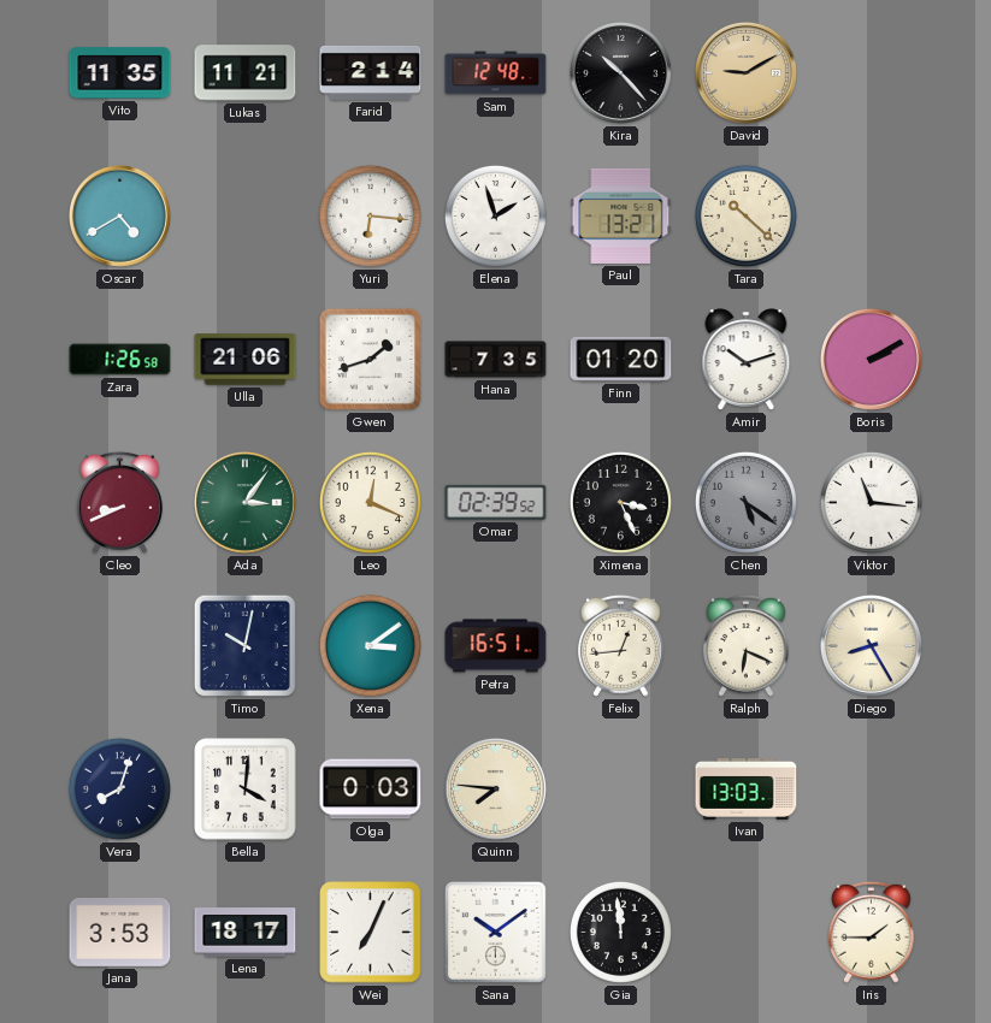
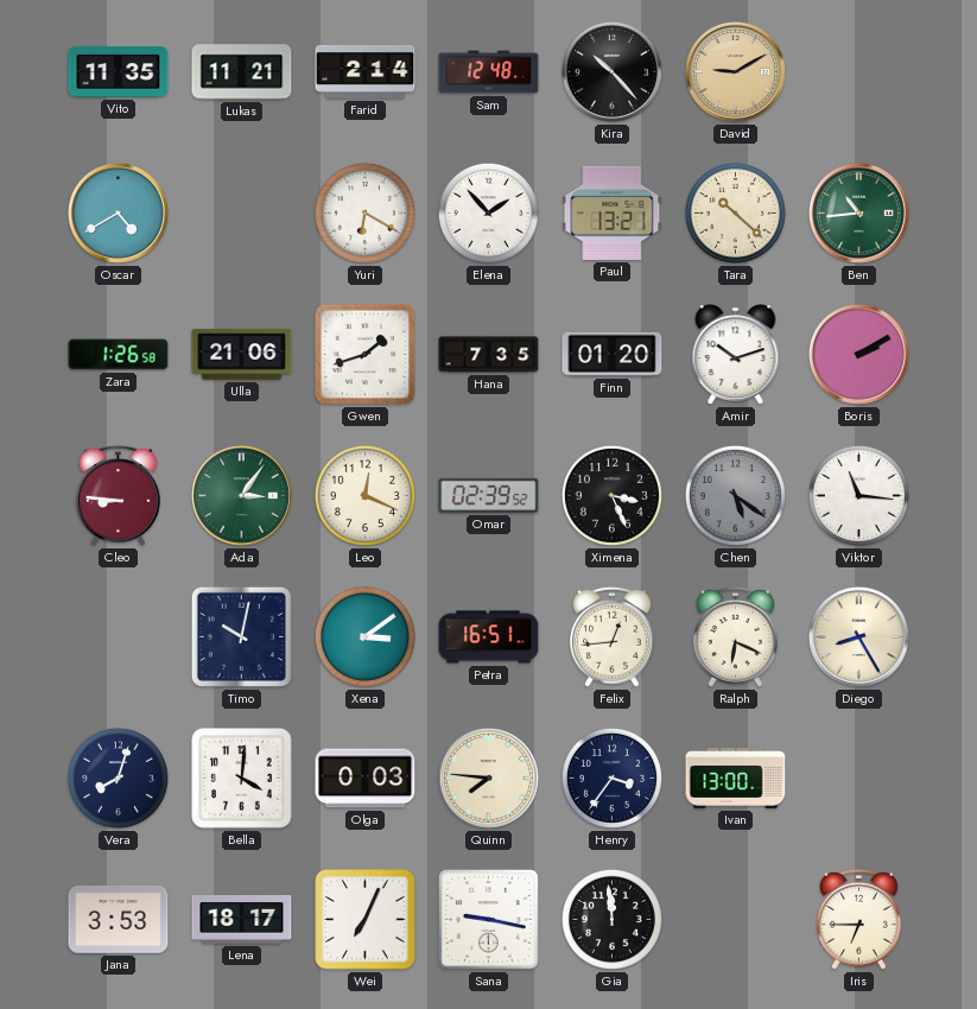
Yuri: 6:16 -> 6:20
Elena: 1:57 -> 1:53
Ben: none -> 10:44
Cleo: 8:41 -> 8:46
Henry: none -> 3:36
Ivan: 13:03 -> 13:00
Sana: 10:09 -> 9:17
Iris: 1:45 -> 6:45
